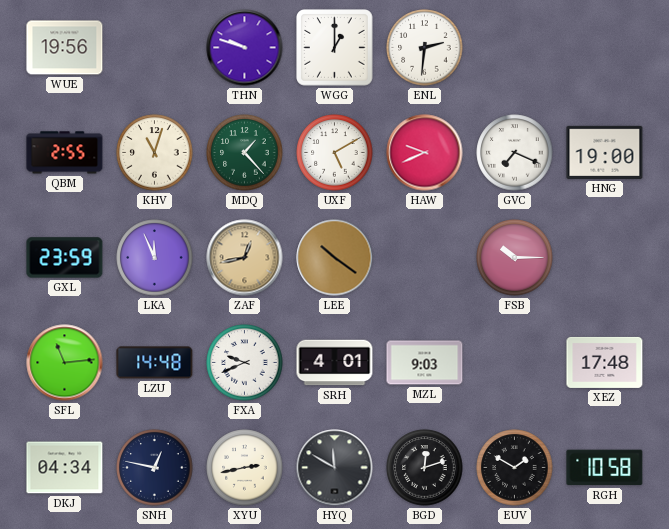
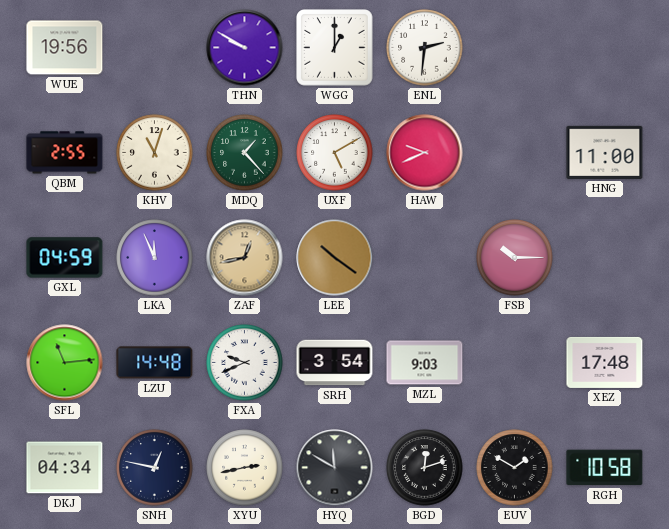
THN: 9:48 -> 9:50
GVC: 7:19 -> none
HNG: 19:00 -> 11:00
GXL: 23:59 -> 04:59
SRH: 4:01 -> 3:54
